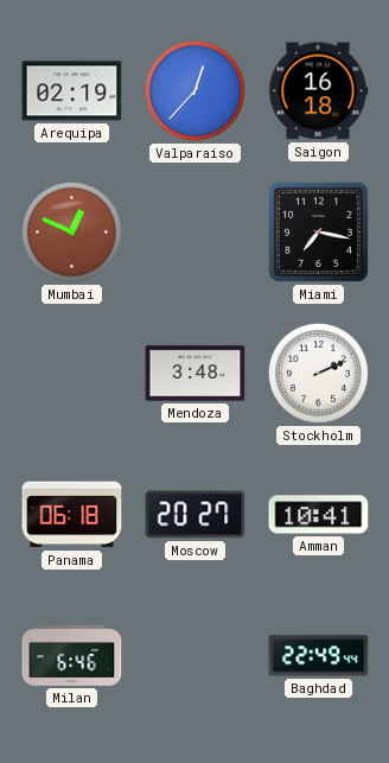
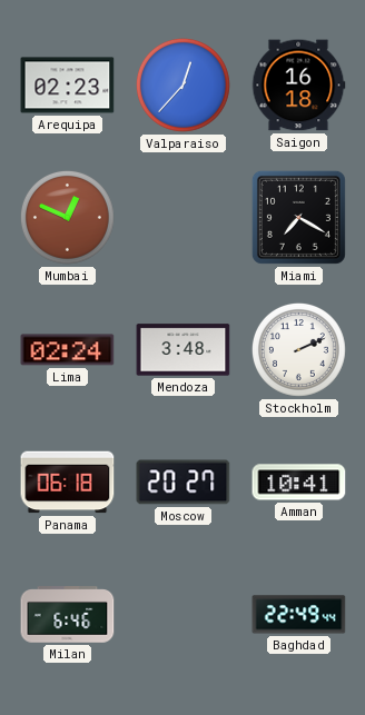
Arequipa: 02:19 -> 02:23
Miami: 7:17 -> 7:20
Lima: none -> 02:24
